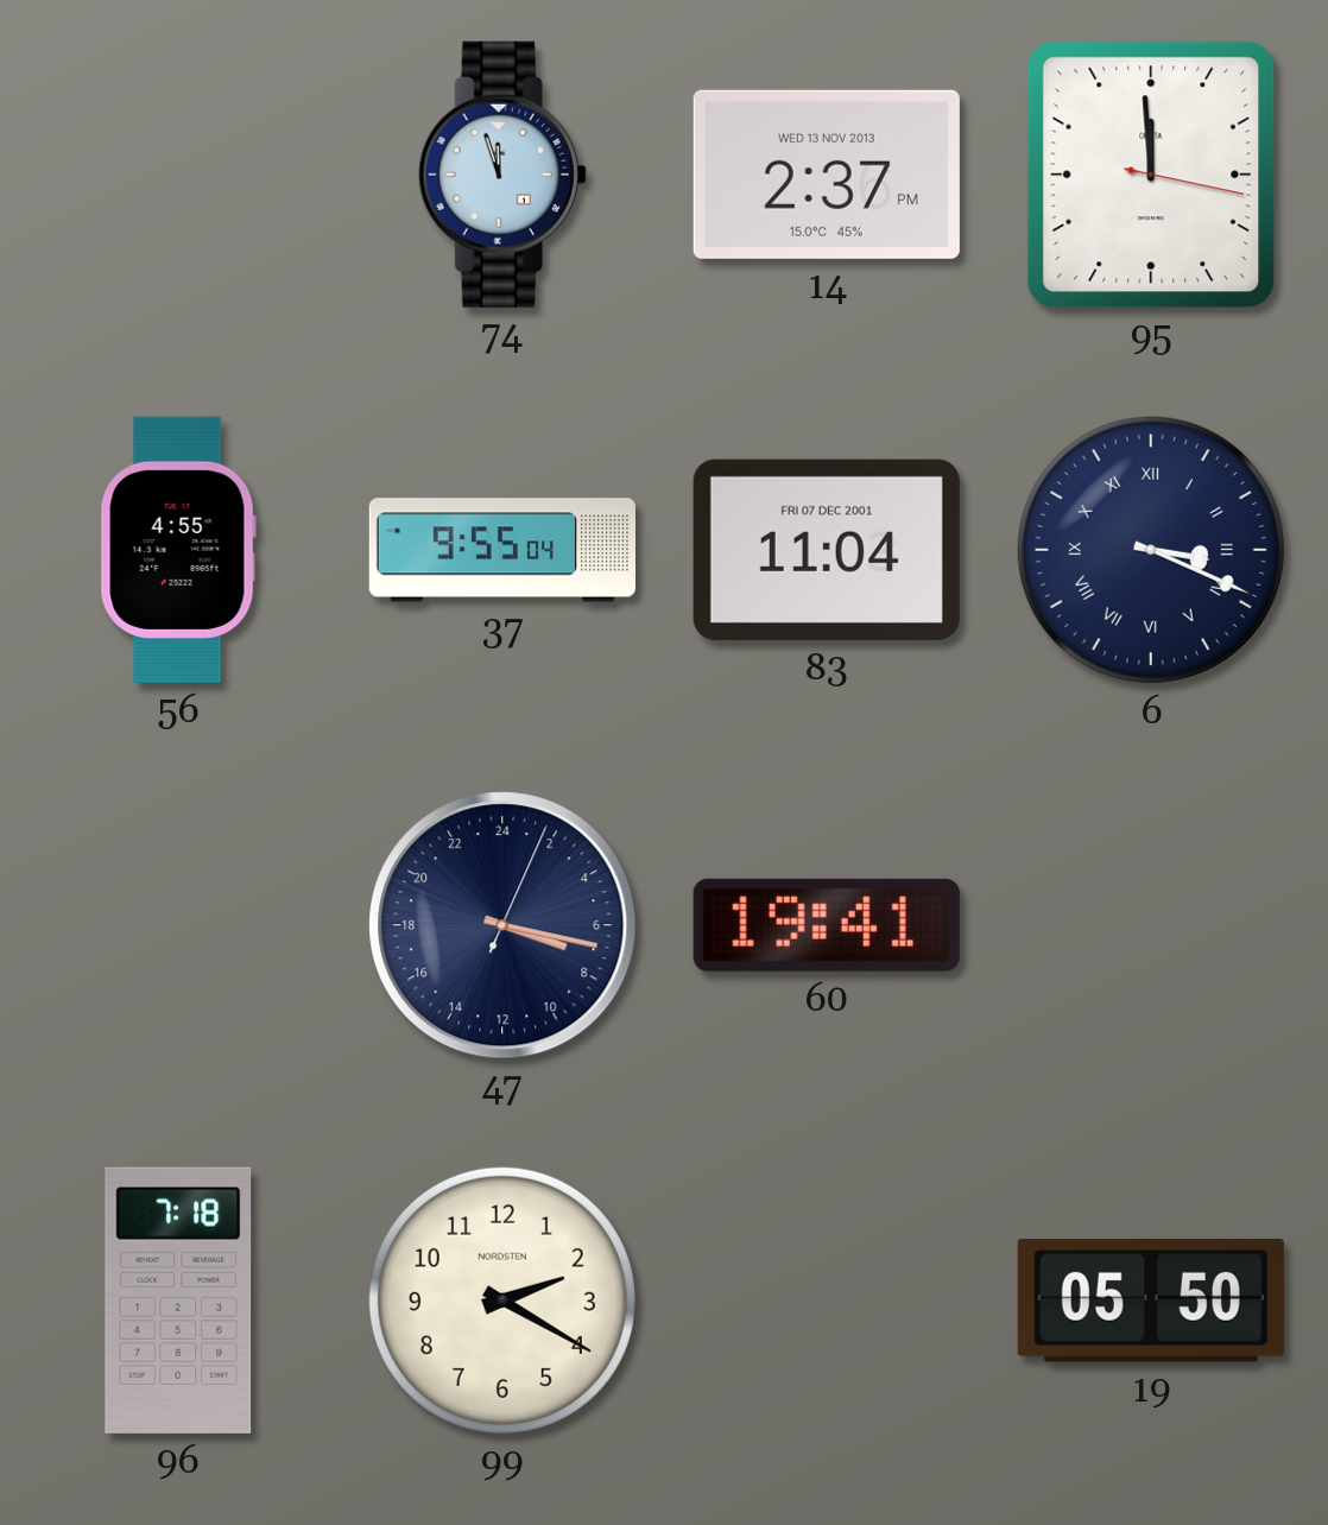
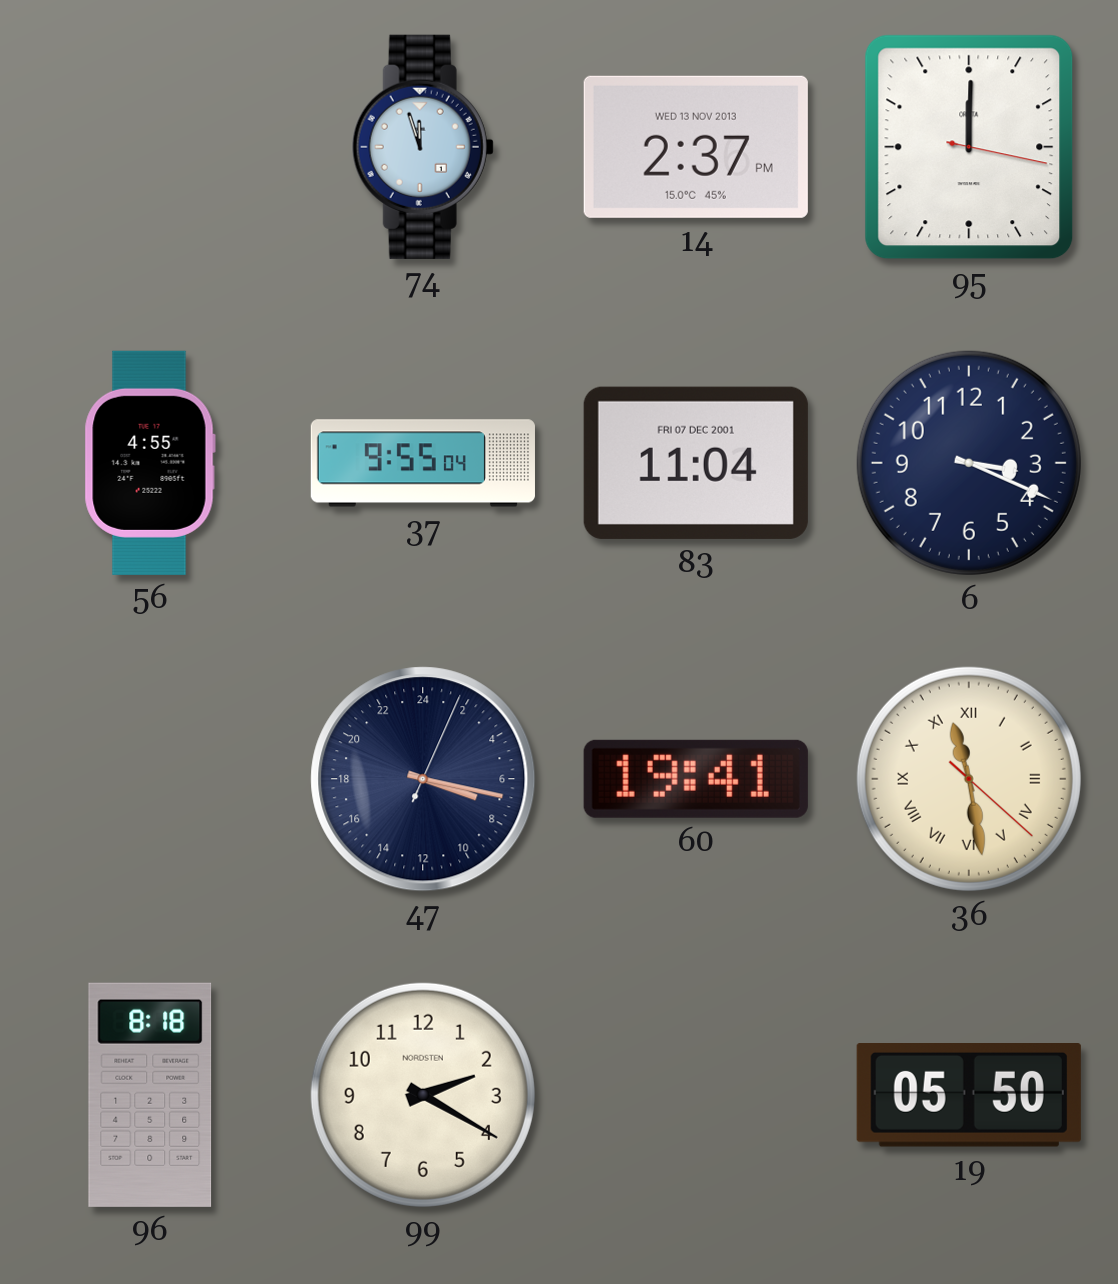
95: 11:59 -> 12:00
6 numerals: Roman -> Arabic
36: none -> 11:28
96: 7:18 -> 8:18
